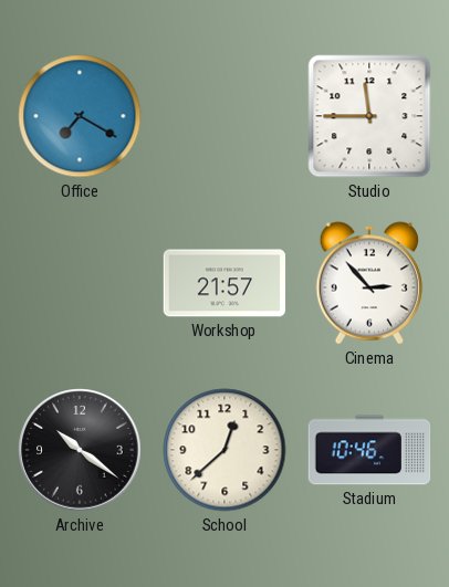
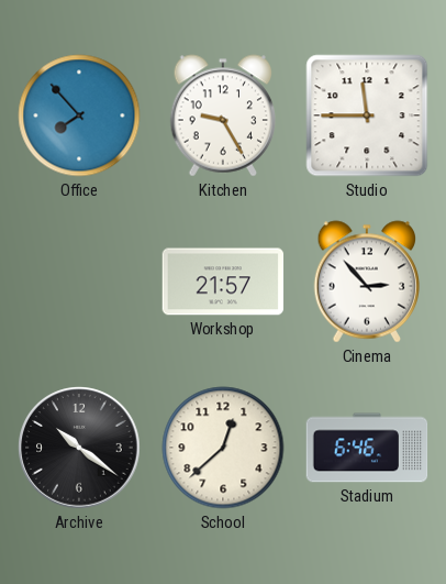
Office: 7:20 -> 7:53
Kitchen: none -> 9:25
Stadium: 10:46 -> 6:46
